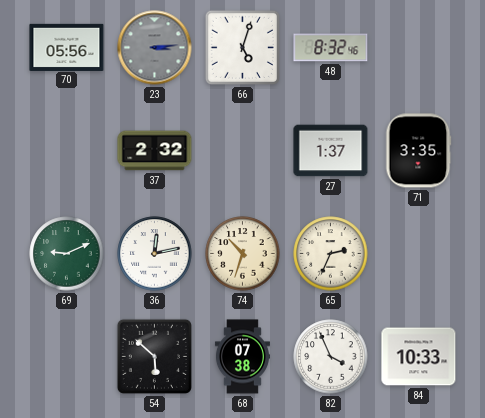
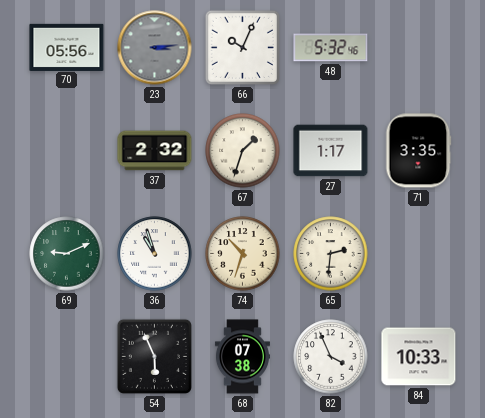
66: 5:03 -> 10:04
48: 8:32 -> 5:32
67: none -> 1:33
27: 1:37 -> 1:17
36: 12:13 -> 10:57
65: 2:34 -> 2:31
54: 5:52 -> 5:56
